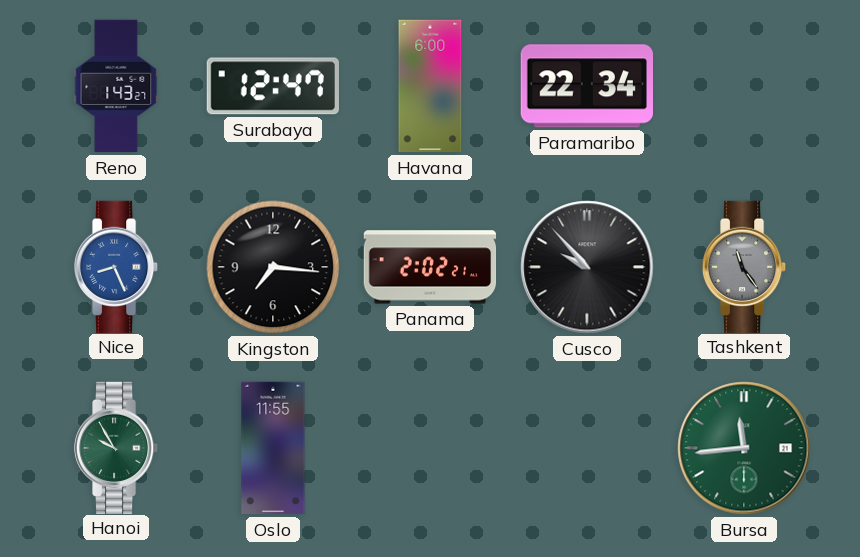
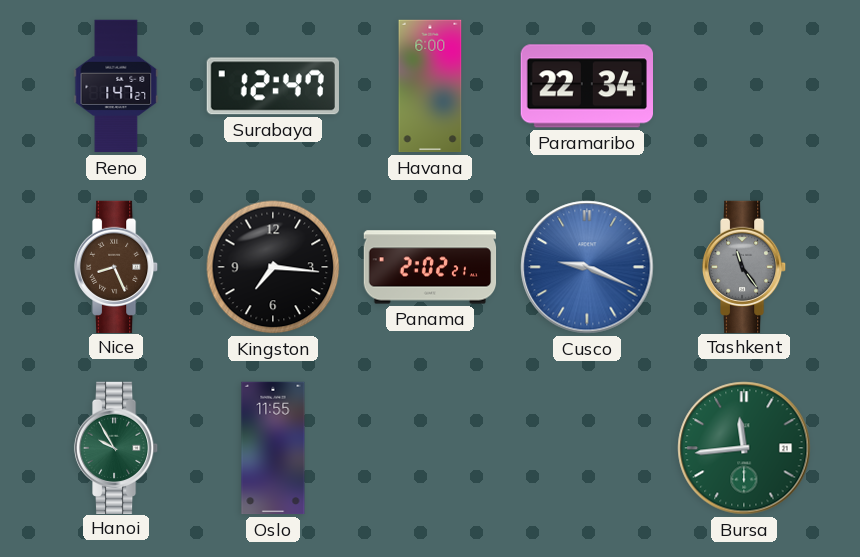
Reno: 1:43 -> 1:47
Nice dial: blue -> brown
Cusco: 9:53 -> 9:19
Cusco dial: black -> blue
